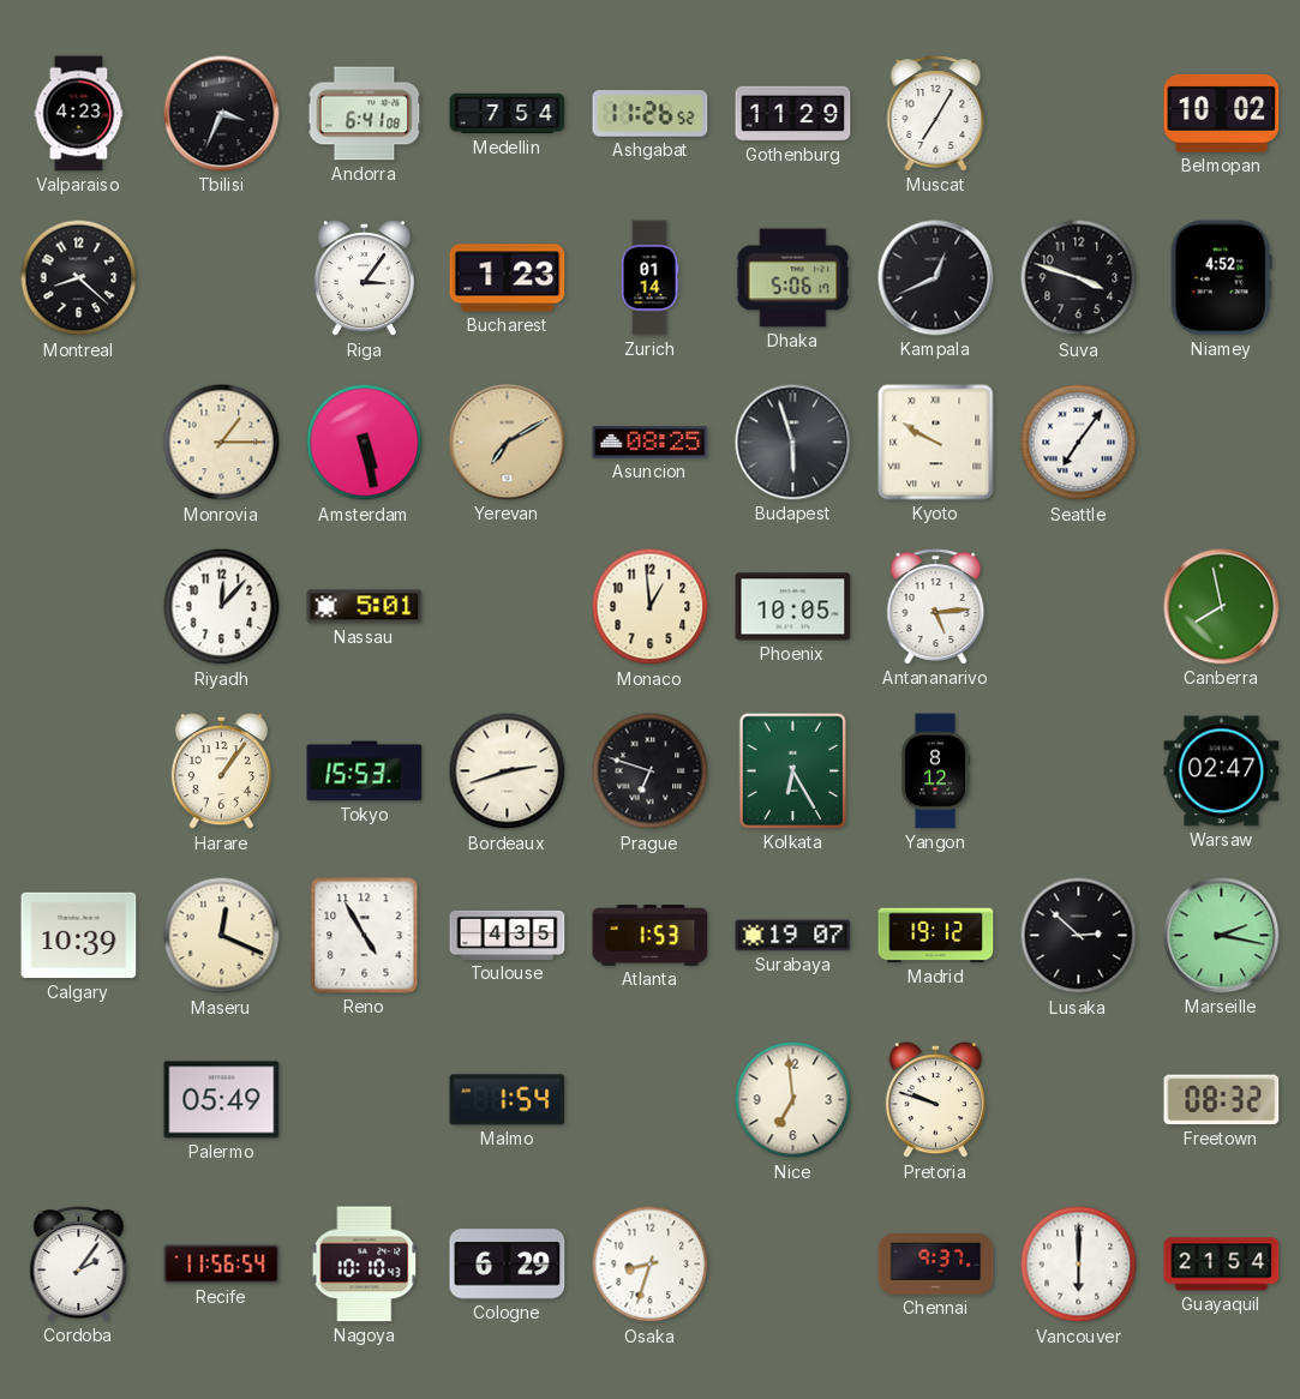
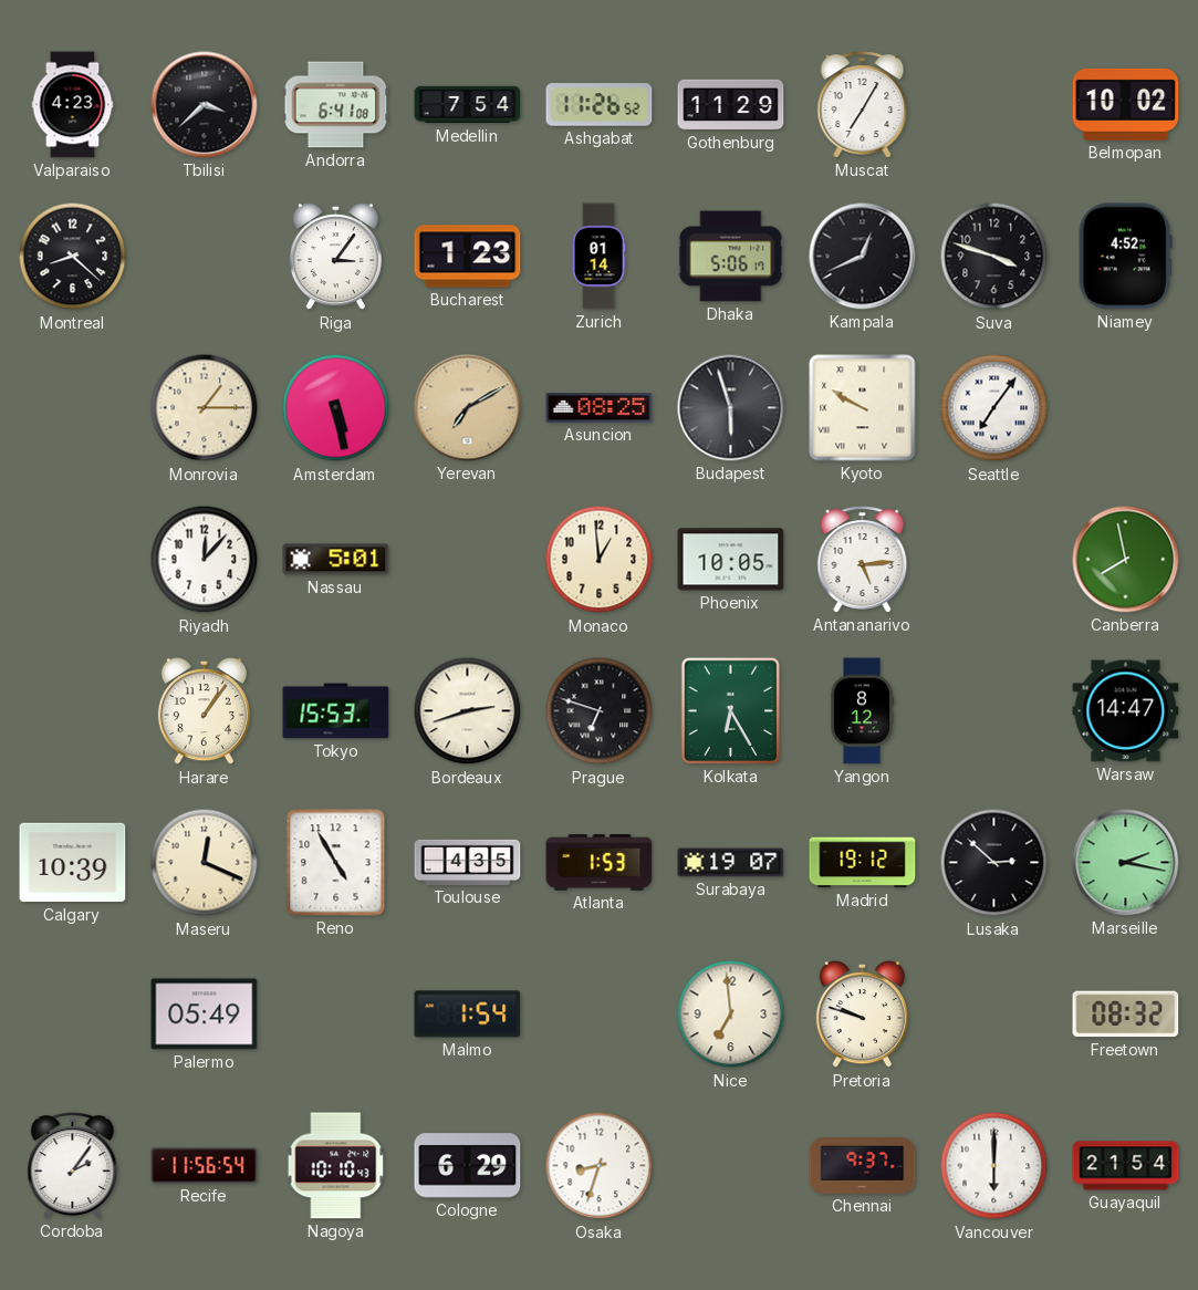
Tbilisi: 3:34 -> 3:38
Warsaw: 02:47 -> 14:47
